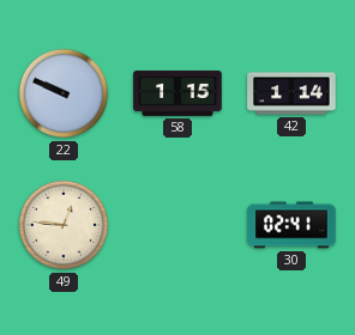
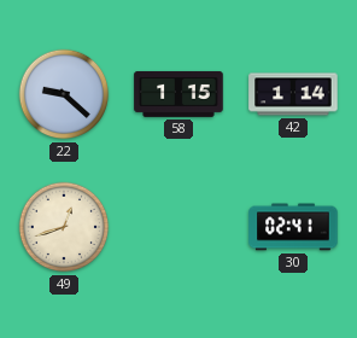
22: 9:49 -> 9:22
49: 12:46 -> 12:42
